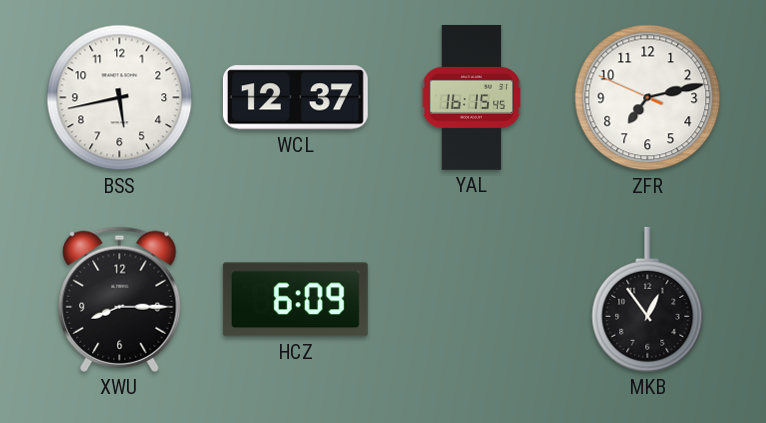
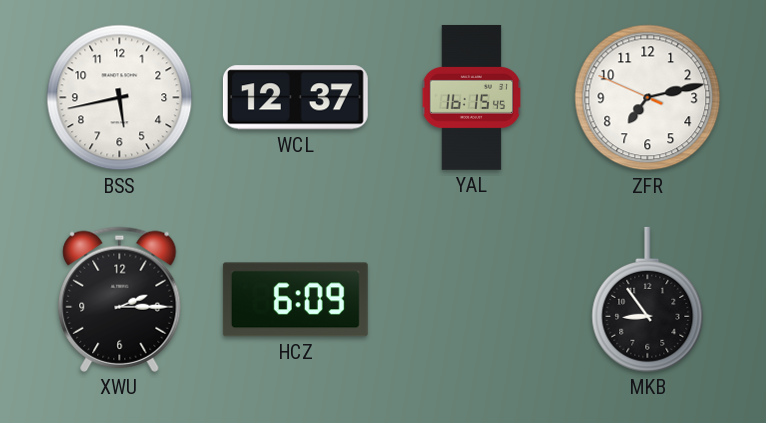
XWU: 8:15 -> 2:15
MKB: 12:54 -> 8:54
